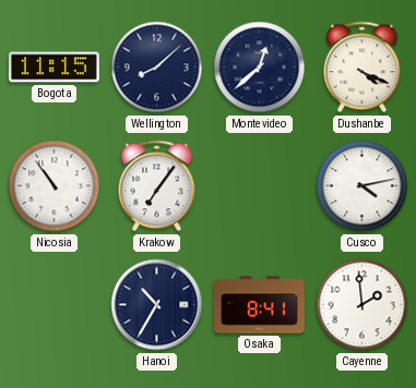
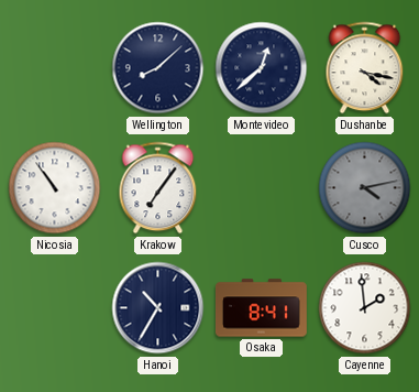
Bogota: 11:15 -> none
Dushanbe: 4:19 -> 4:17
Cusco dial: white -> grey
